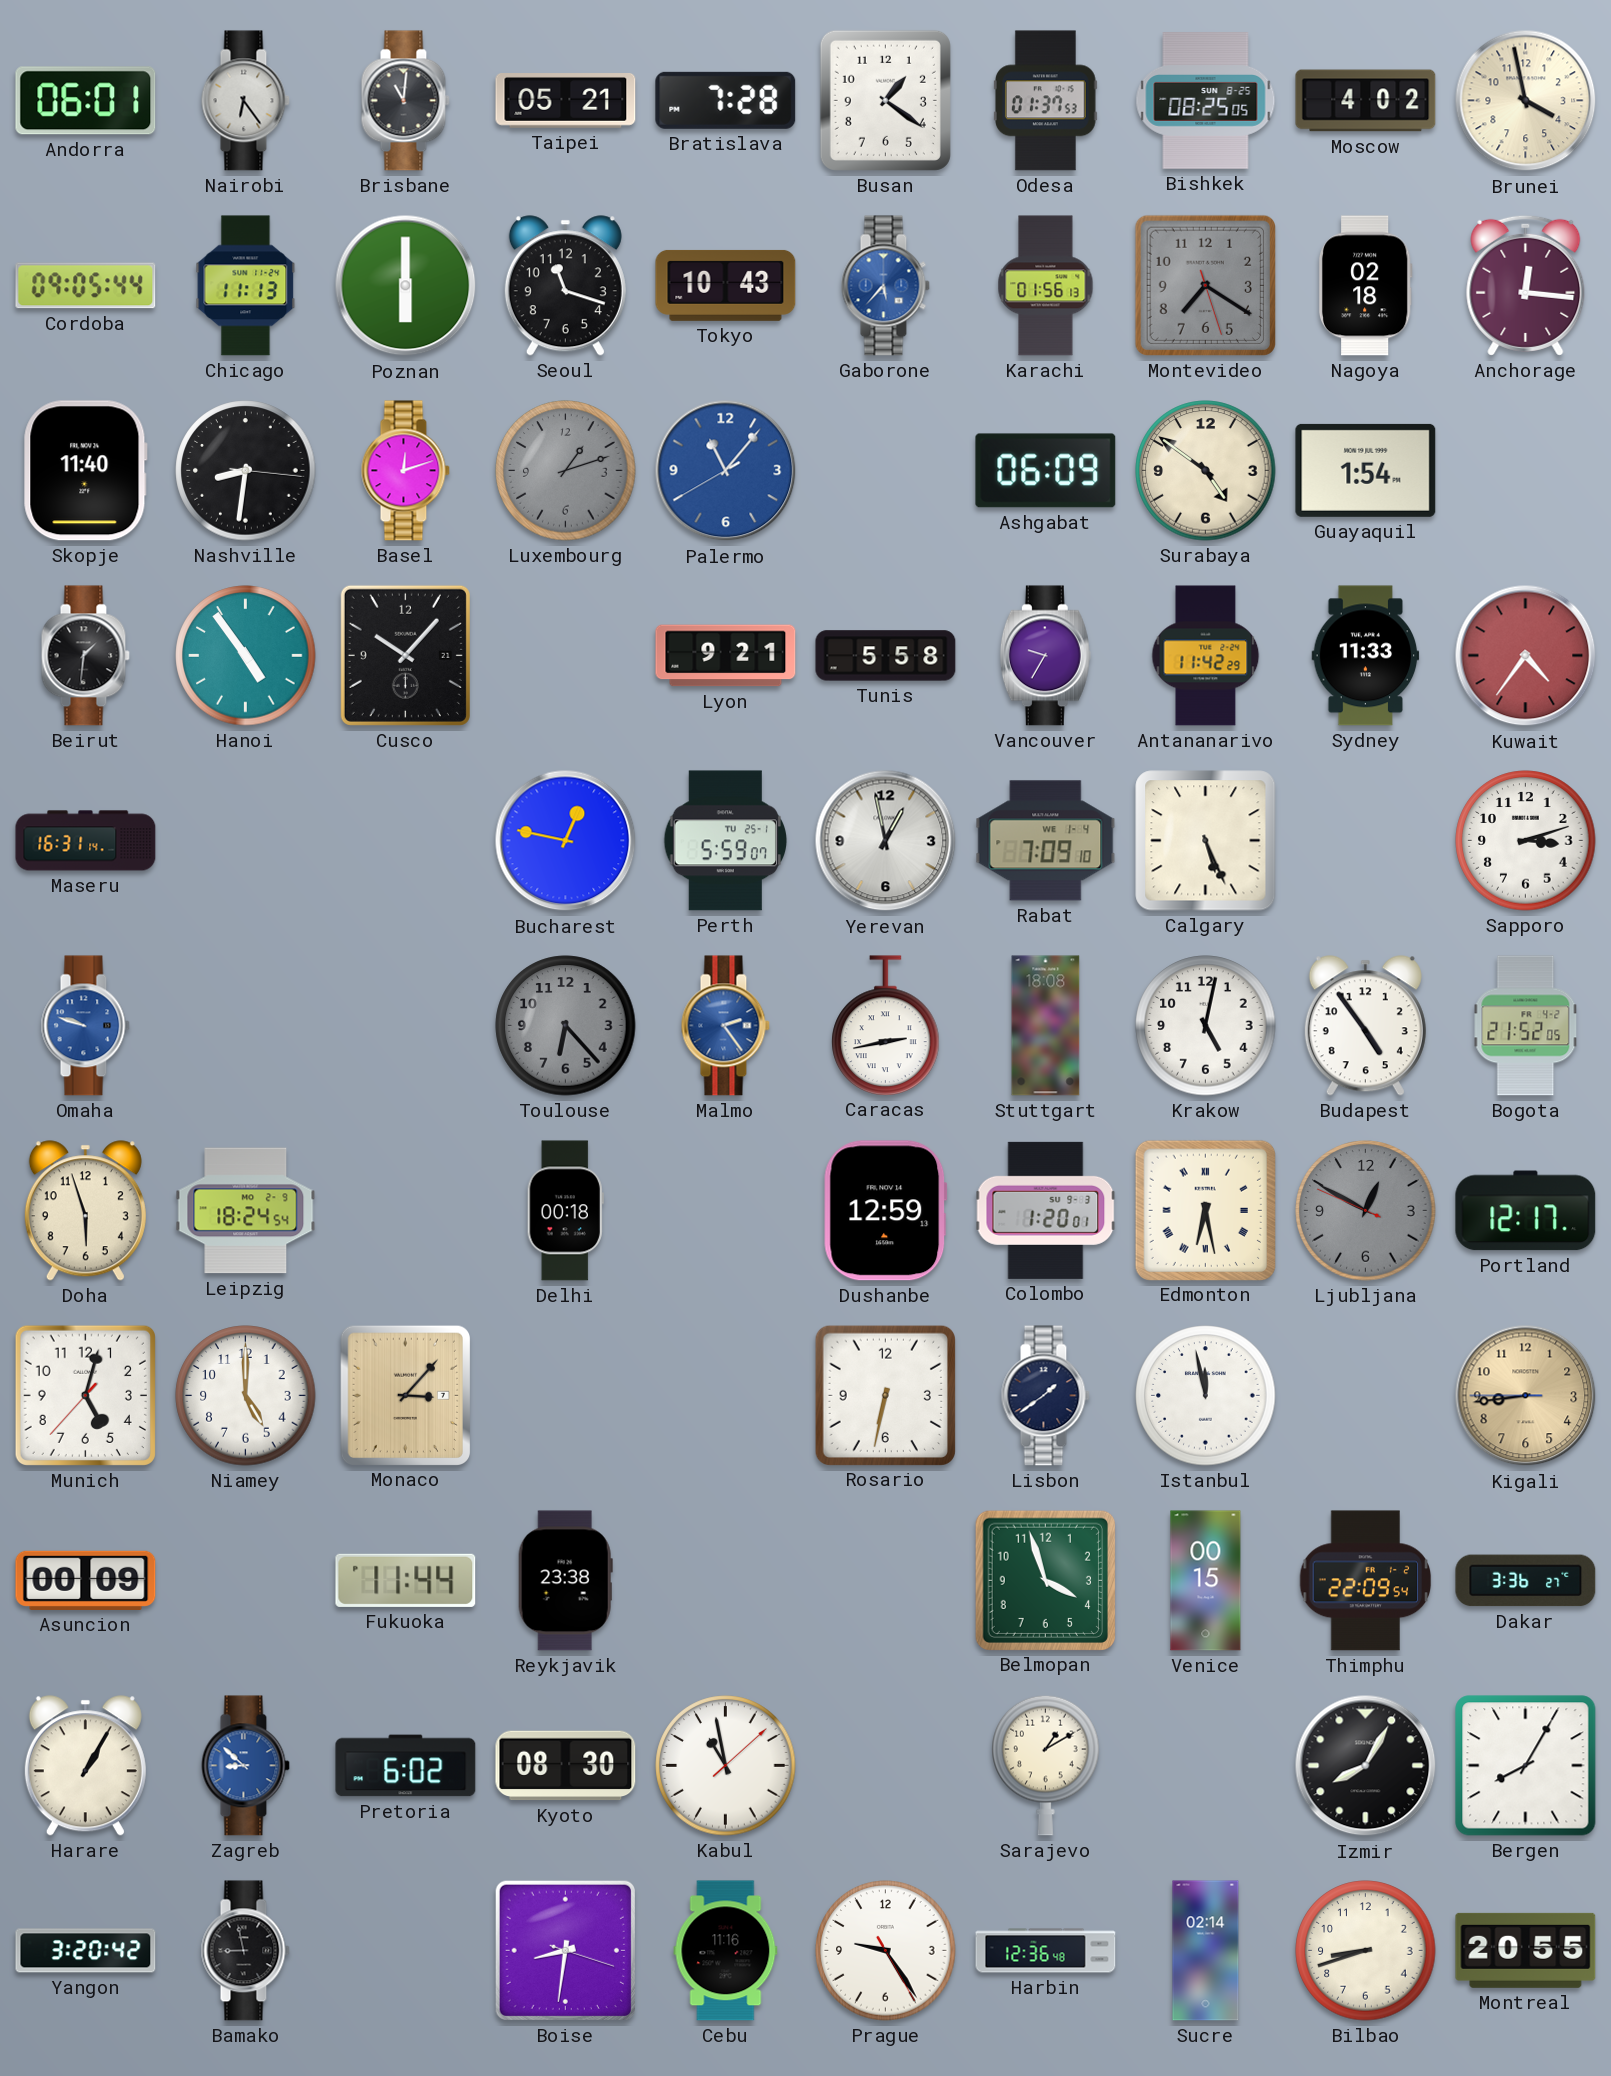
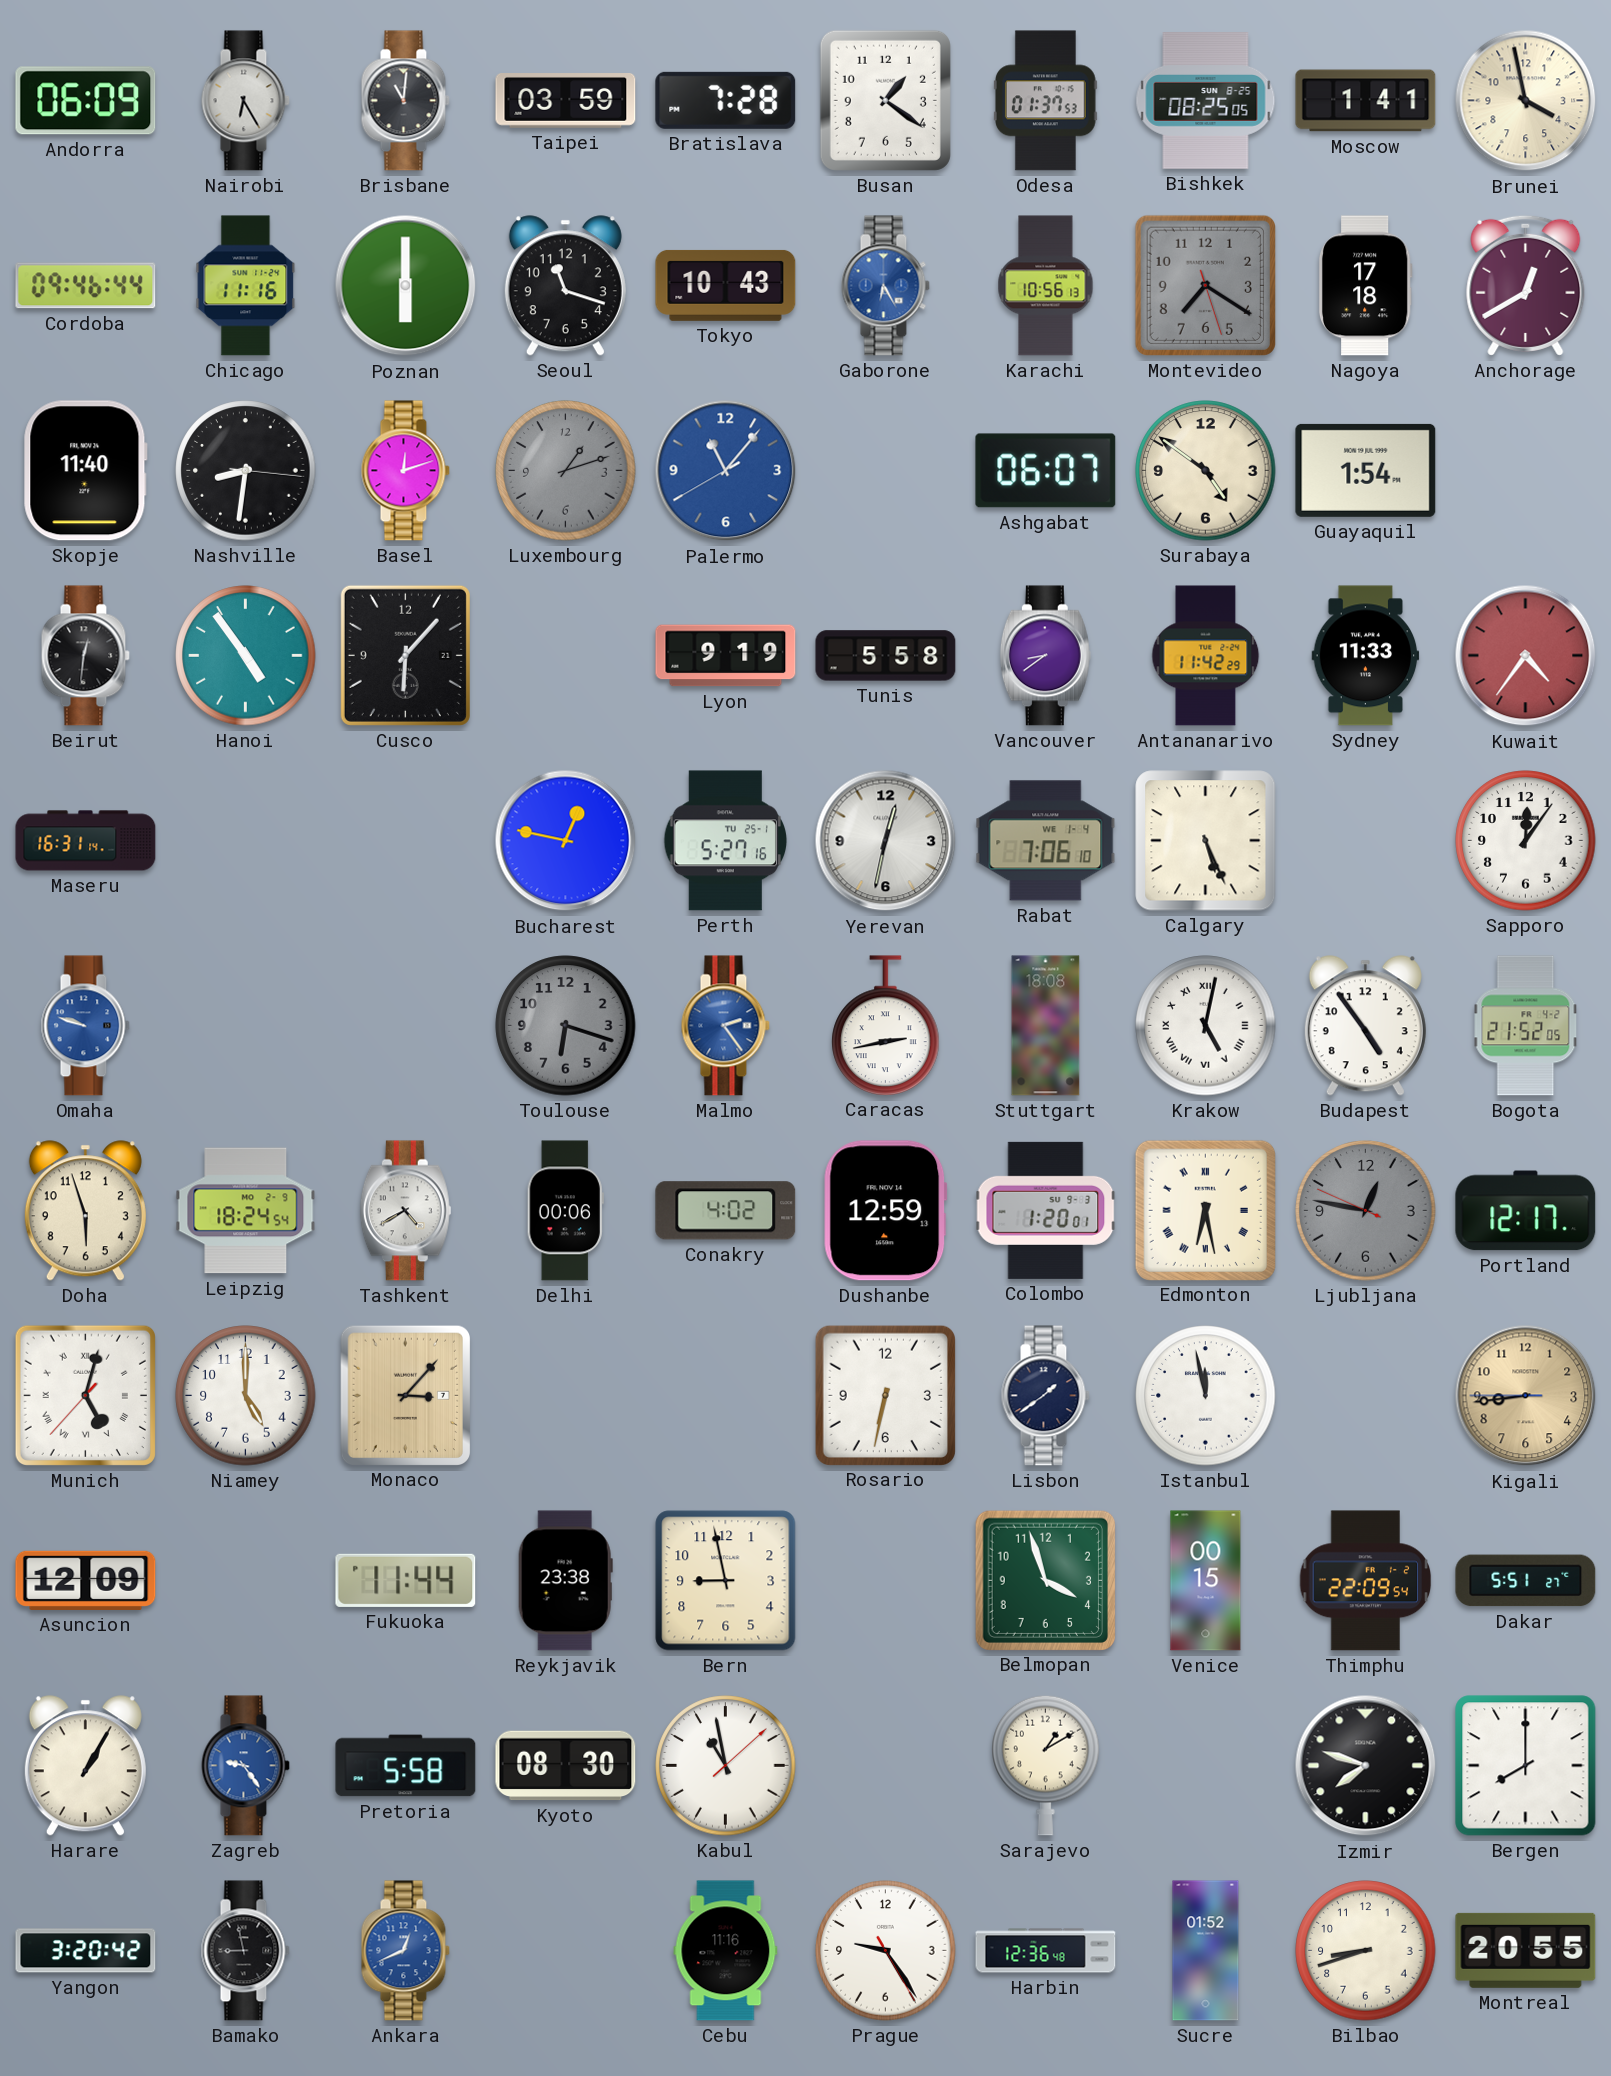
Andorra: 06:01 -> 06:09
Nairobi: 6:24 -> 6:25
Taipei: 05:21 -> 03:59
Moscow: 4:02 -> 1:41
Cordoba: 09:05 -> 09:46
Chicago: 11:13 -> 11:16
Gaborone: 5:37 -> 6:25
Karachi: 01:56 -> 10:56
Nagoya: 02:18 -> 17:18
Anchorage: 12:16 -> 12:40
Ashgabat: 06:09 -> 06:07
Beirut: 1:31 -> 12:31
Cusco: 10:07 -> 6:07
Lyon: 9:21 -> 9:19
Vancouver: 9:35 -> 8:39
Perth: 5:59 -> 5:27
Yerevan: 12:58 -> 12:32
Rabat: 7:09 -> 7:06
Sapporo: 3:12 -> 12:06
Toulouse: 6:23 -> 6:18
Krakow numerals: Arabic -> Roman
Tashkent: none -> 4:40
Delhi: 00:18 -> 00:06
Conakry: none -> 4:02
Ljubljana: 12:49 -> 12:46
Munich numerals: Arabic -> Roman
Asuncion: 00:09 -> 12:09
Bern: none -> 8:58
Dakar: 3:36 -> 5:51
Zagreb: 8:52 -> 9:24
Pretoria: 6:02 -> 5:58
Izmir: 8:05 -> 7:48
Bergen: 8:05 -> 8:00
Ankara: none -> 12:41
Boise: 8:31 -> none
Sucre: 02:14 -> 01:52
